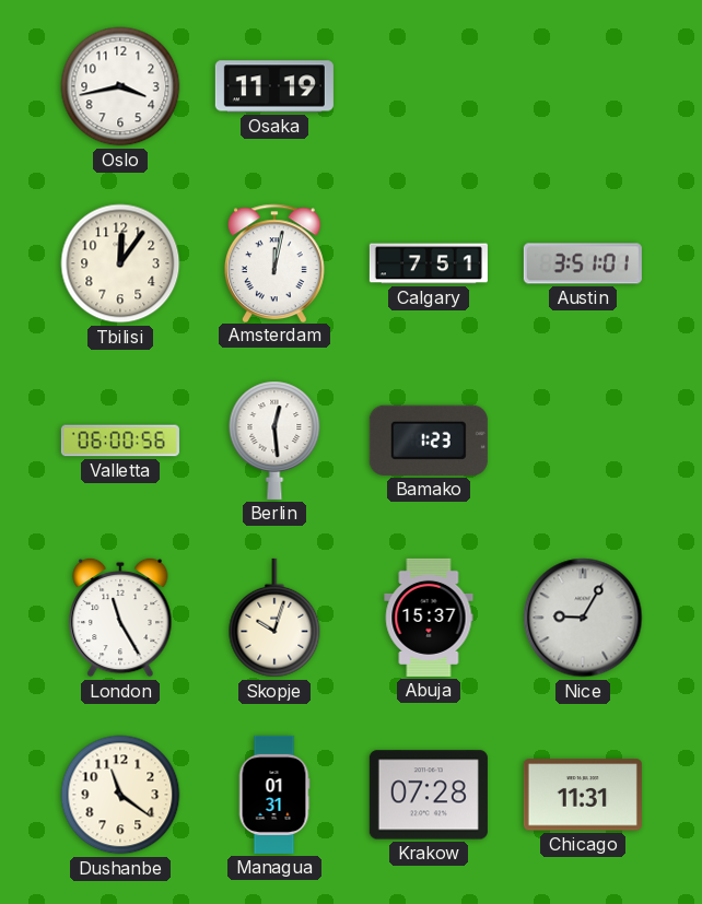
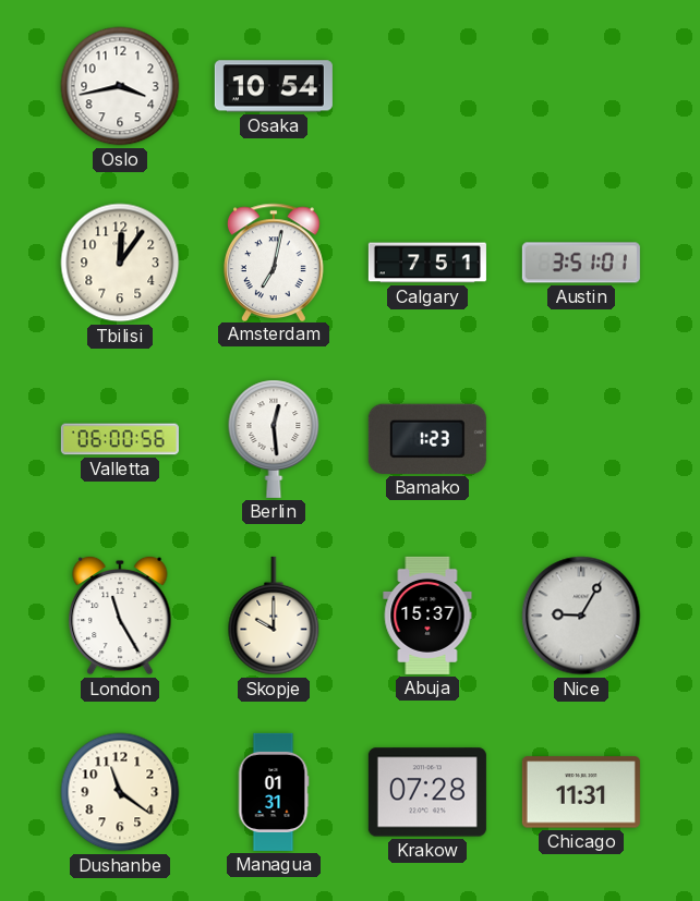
Osaka: 11:19 -> 10:54
Amsterdam: 12:02 -> 7:02
Skopje: 10:03 -> 10:00
